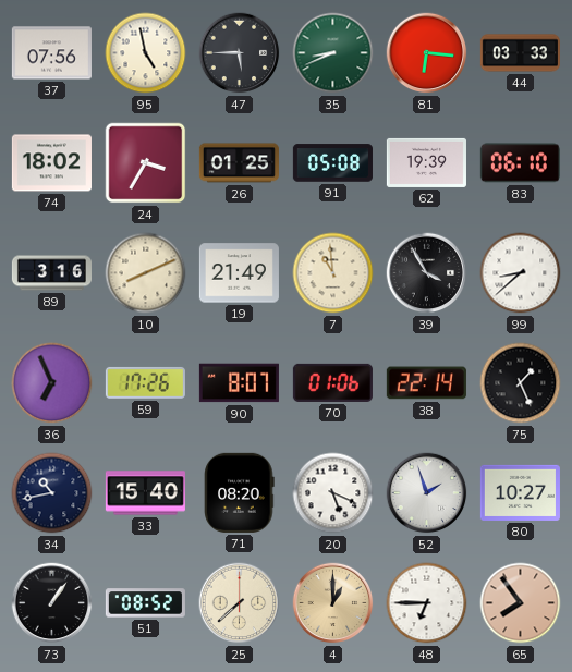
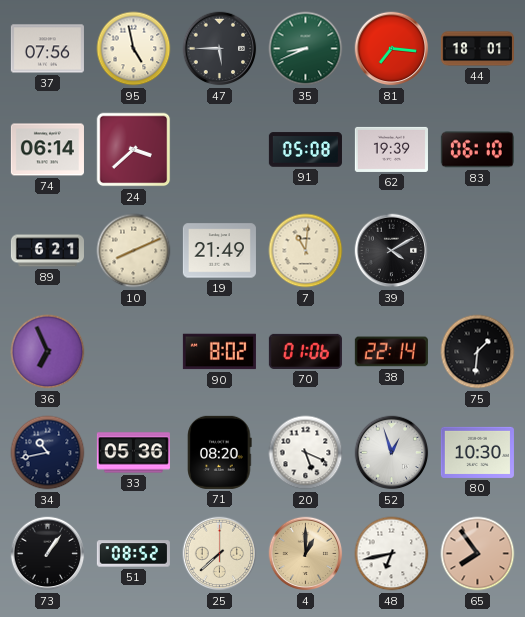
81: 6:16 -> 7:16
44: 03:33 -> 18:01
74: 18:02 -> 06:14
24: 3:35 -> 3:38
26: 01:25 -> none
89: 3:16 -> 6:21
7: 10:59 -> 11:01
39: 3:55 -> 4:10
99: 8:38 -> none
59: 17:26 -> none
90: 8:07 -> 8:02
75: 1:26 -> 1:31
33: 15:40 -> 05:36
52: 1:57 -> 12:57
80: 10:27 -> 10:30
48: 6:45 -> 6:43
